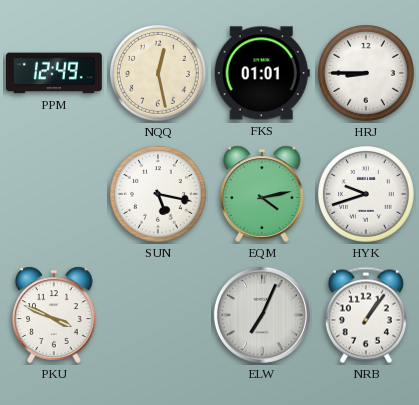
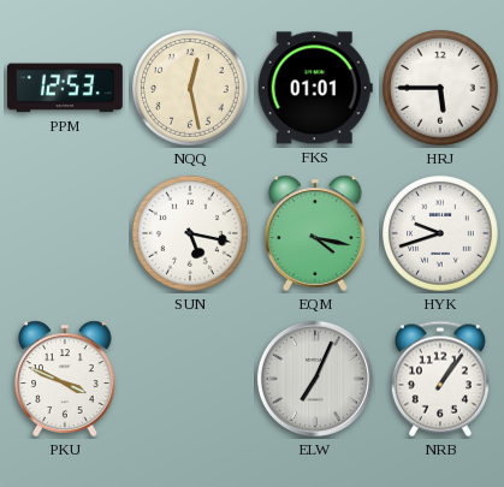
PPM: 12:49 -> 12:53
HRJ: 8:45 -> 5:45
EQM: 4:13 -> 4:17
